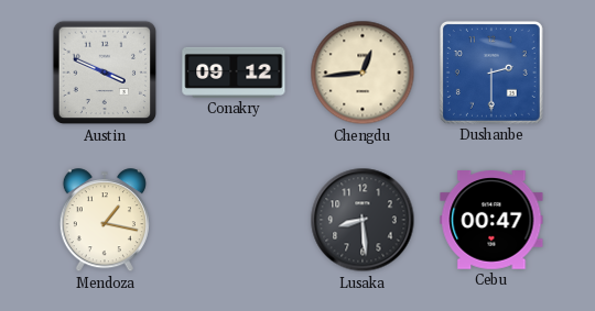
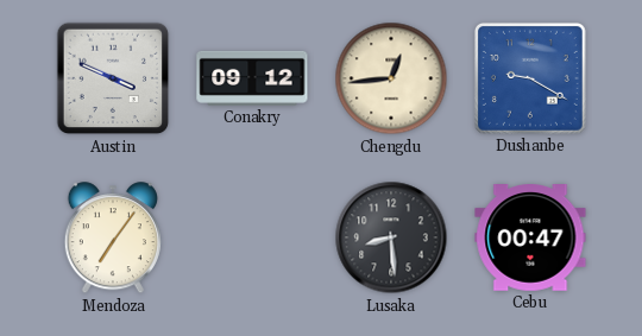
Dushanbe: 2:30 -> 9:20
Mendoza: 1:17 -> 7:06
